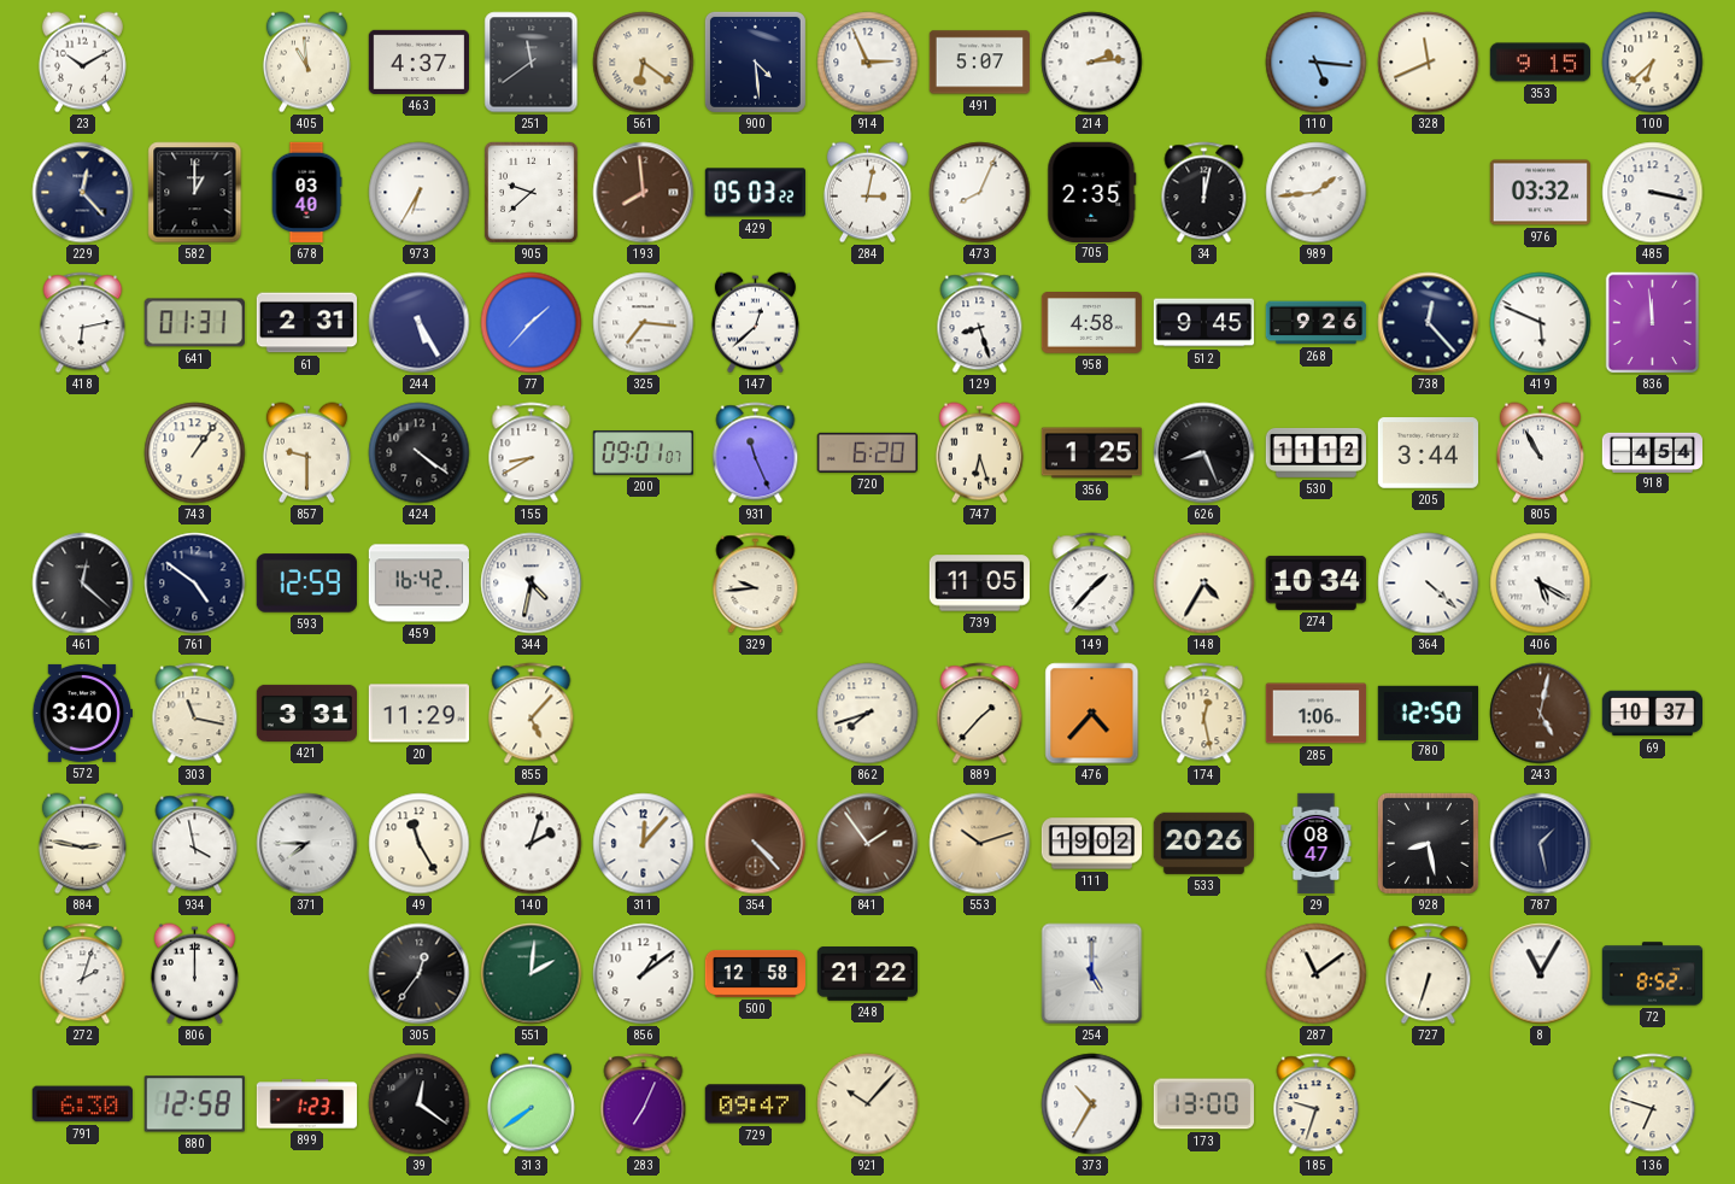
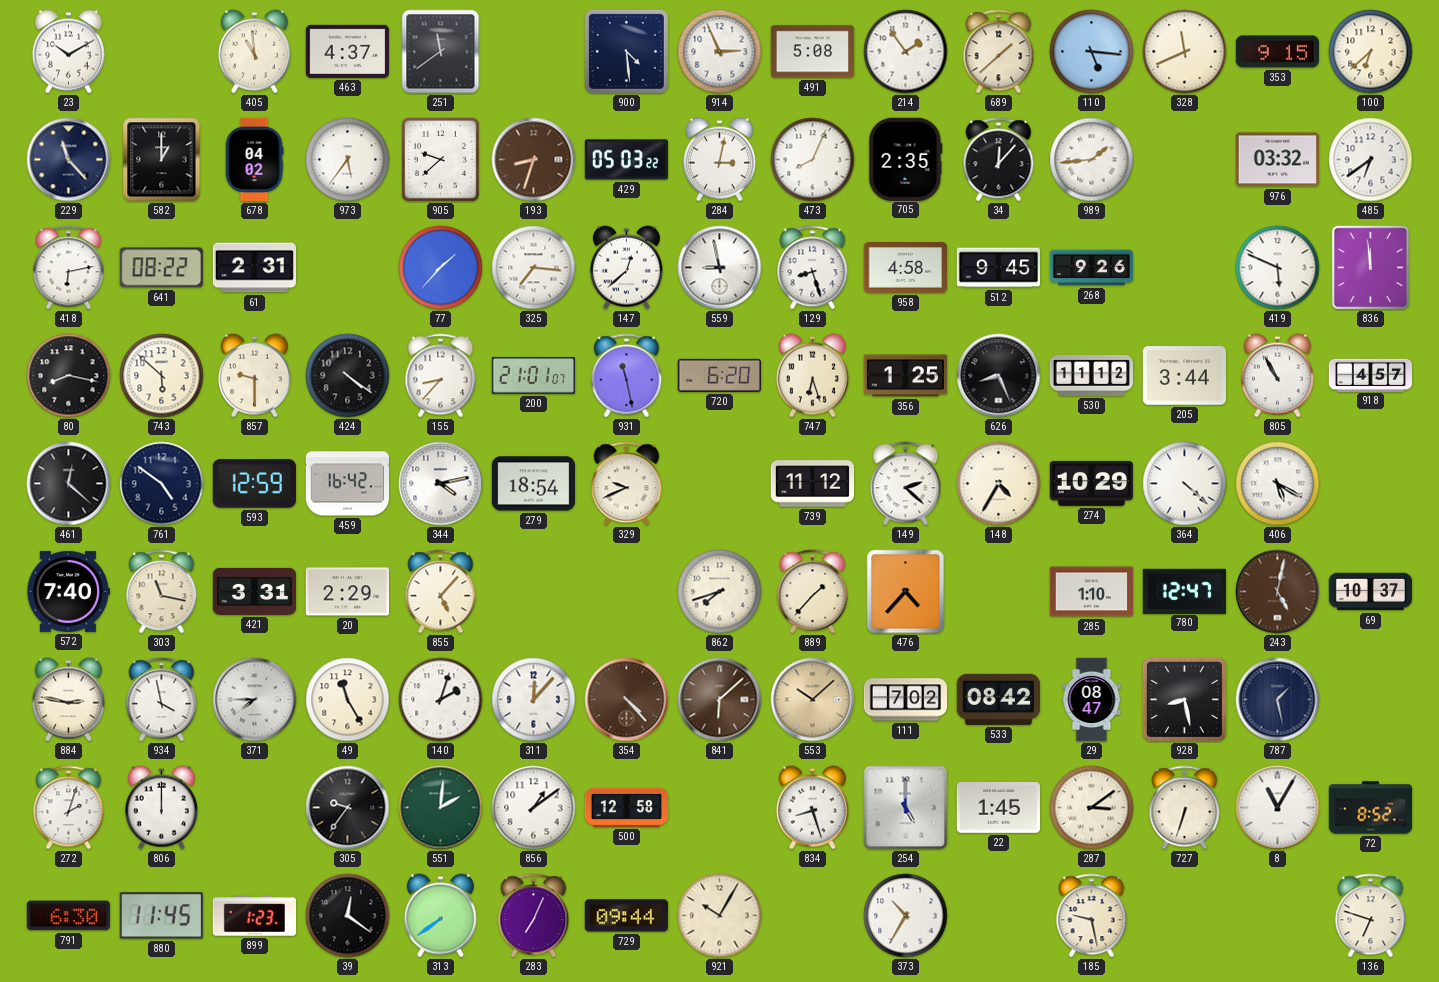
561: 6:21 -> none
491: 5:07 -> 5:08
214: 2:14 -> 1:54
689: none -> 1:38
229: 12:23 -> 11:23
678: 03:40 -> 04:02
973: 6:35 -> 5:36
193: 7:59 -> 8:33
34: 12:02 -> 12:07
485: 3:17 -> 6:39
641: 01:31 -> 08:22
244: 5:25 -> none
559: none -> 8:58
738: 12:23 -> none
80: none -> 8:17
743: 1:06 -> 5:52
155: 8:40 -> 8:37
200: 09:01 -> 21:01
931: 11:26 -> 11:28
918: 4:54 -> 4:57
344: 4:32 -> 4:13
279: none -> 18:54
329: 9:44 -> 9:41
739: 11:05 -> 11:12
149: 1:37 -> 2:22
274: 10:34 -> 10:29
572: 3:40 -> 7:40
20: 11:29 -> 2:29
174: 12:28 -> none
285: 1:06 -> 1:10
780: 12:50 -> 12:47
841: 1:54 -> 6:08
553: 10:12 -> 10:08
111: 19:02 -> 7:02
533: 20:26 -> 08:42
305: 12:36 -> 9:36
248: 21:22 -> none
834: none -> 8:27
22: none -> 1:45
287: 11:09 -> 3:09
880: 12:58 -> 11:45
729: 09:47 -> 09:44
921: 10:07 -> 10:05
173: 13:00 -> none
185: 9:33 -> 9:28
